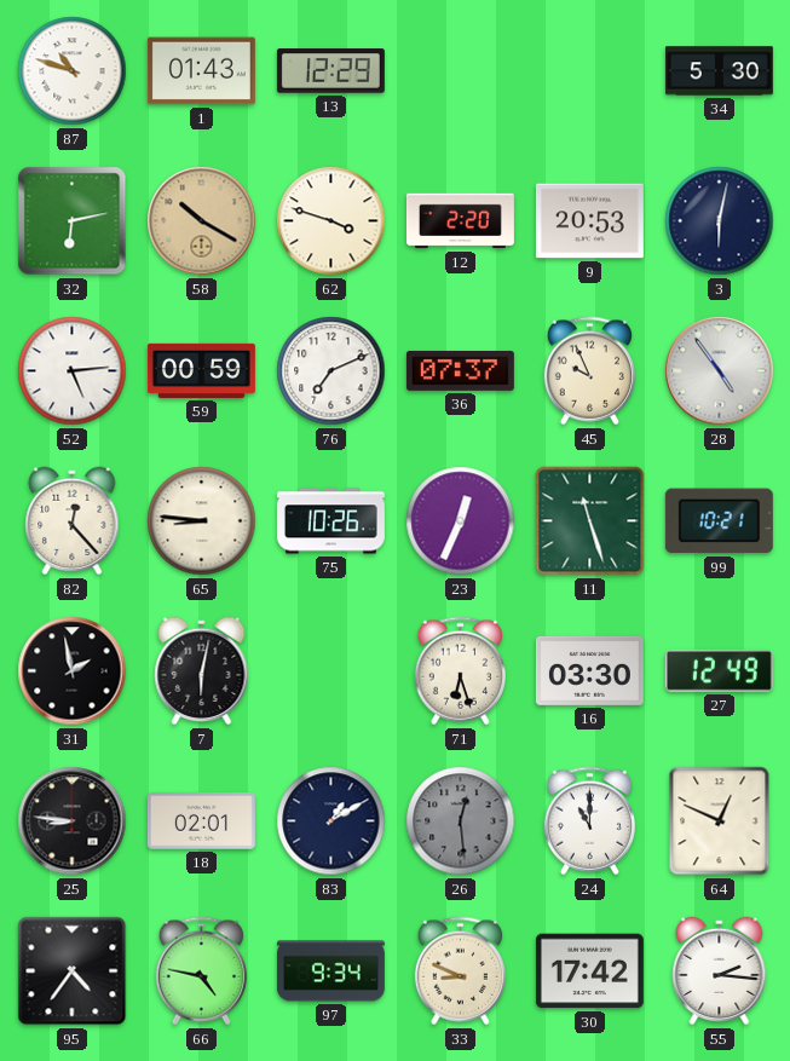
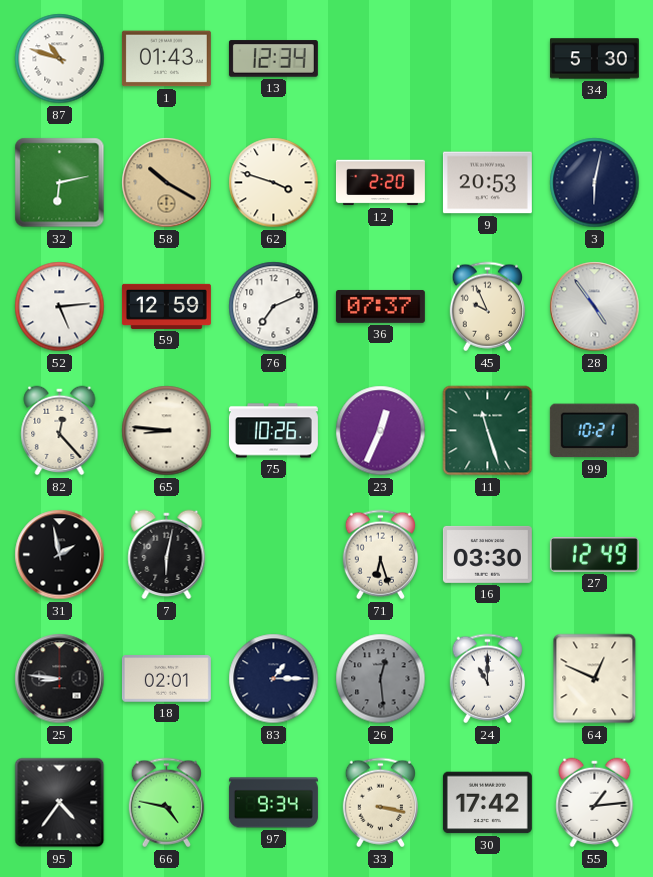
13: 12:29 -> 12:34
59: 00:59 -> 12:59
83: 1:10 -> 1:15
33: 8:49 -> 3:17
55: 2:16 -> 1:14
